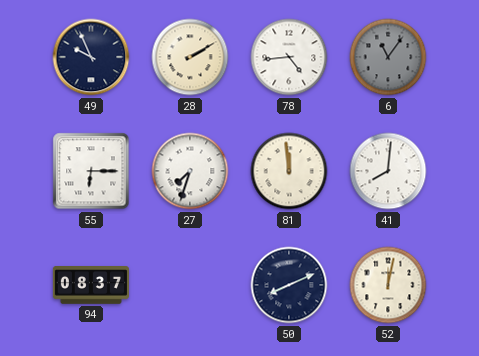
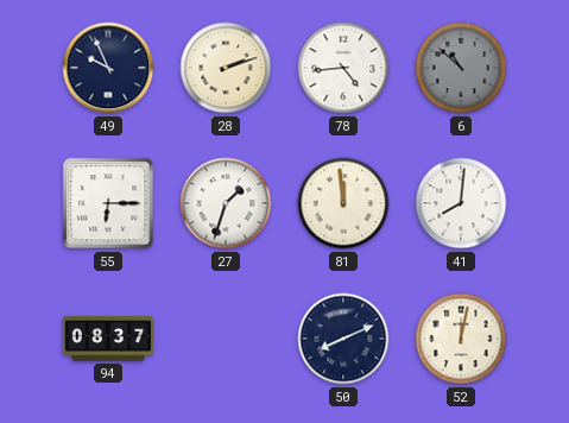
28: 2:10 -> 2:12
6: 11:06 -> 10:52
27: 7:33 -> 1:33
